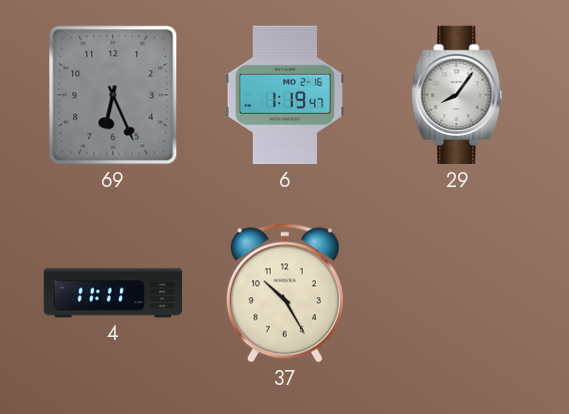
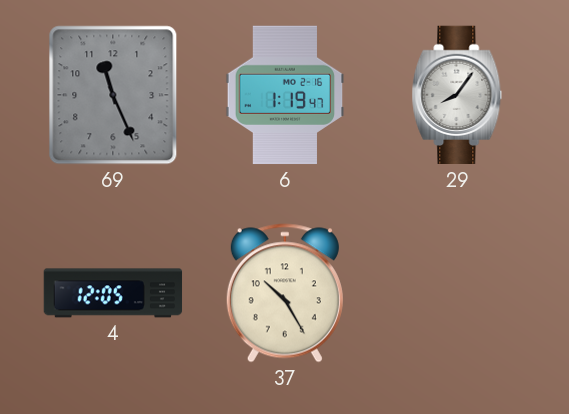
69: 6:26 -> 11:26
4: 11:11 -> 12:05
